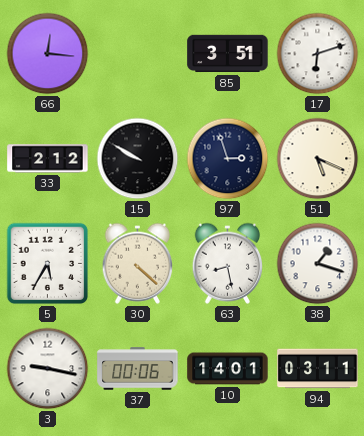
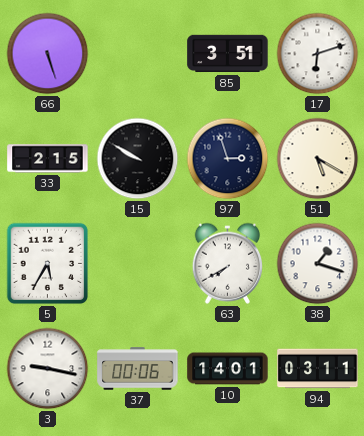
66: 12:16 -> 5:27
33: 2:12 -> 2:15
51: 5:19 -> 5:20
30: 4:22 -> none
63: 8:28 -> 7:40
